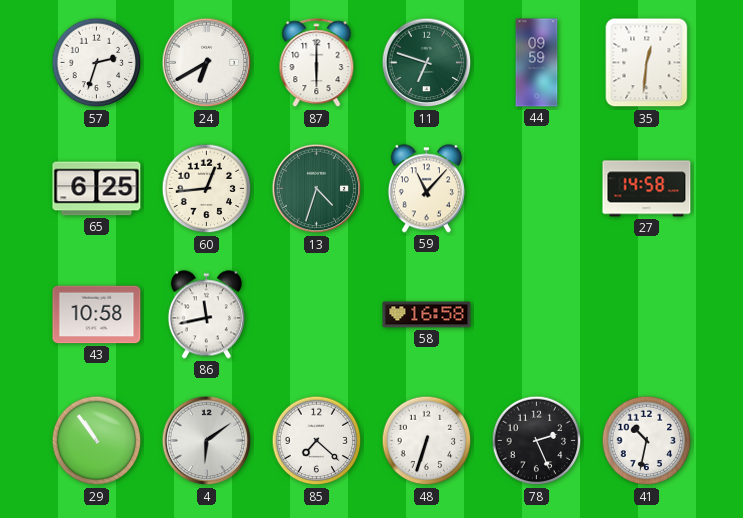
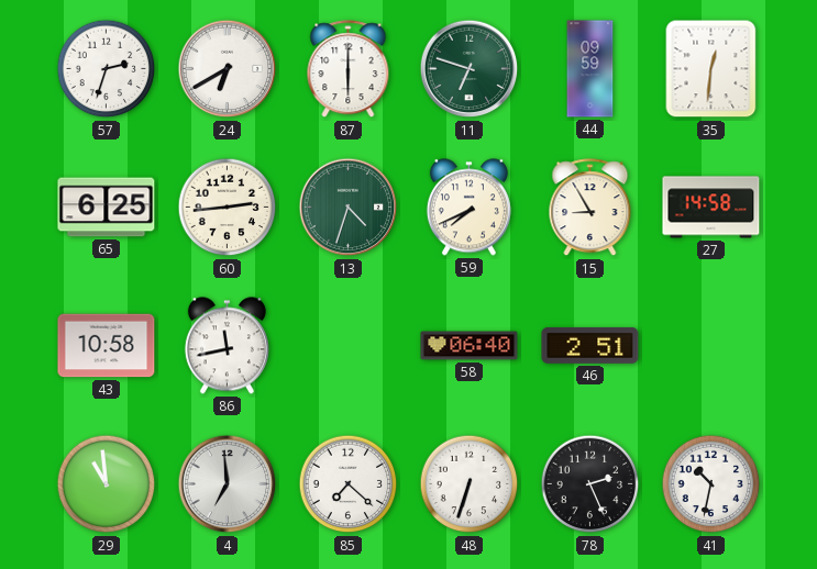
60: 12:44 -> 2:44
59: 11:07 -> 7:41
15: none -> 8:55
58: 16:58 -> 06:40
46: none -> 2:51
29: 10:54 -> 10:59
4: 6:09 -> 6:59
